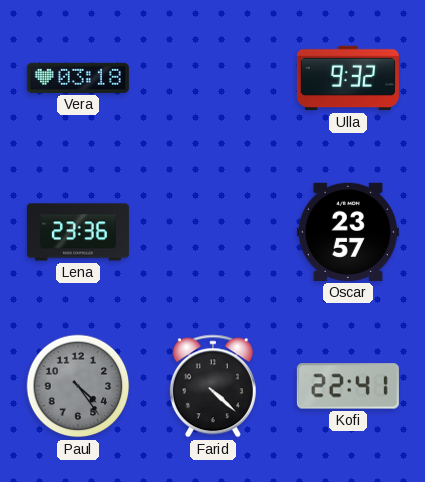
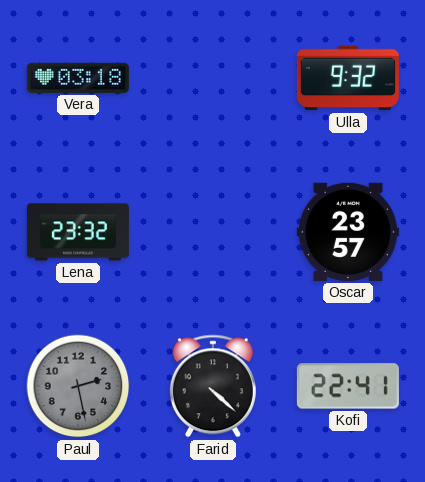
Lena: 23:36 -> 23:32
Paul: 4:24 -> 2:28
